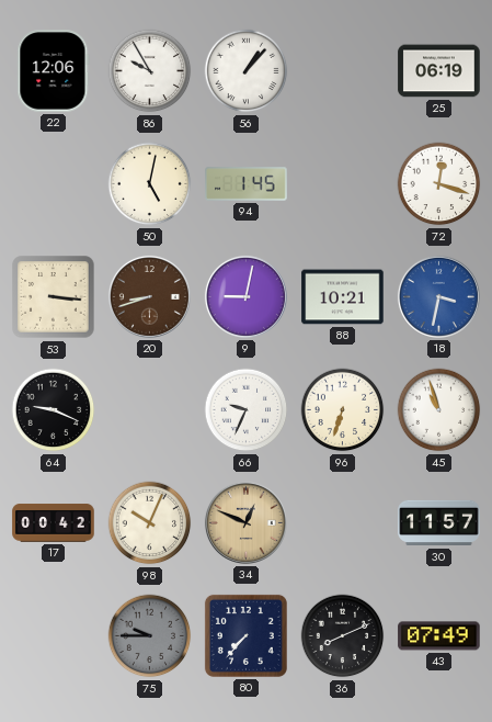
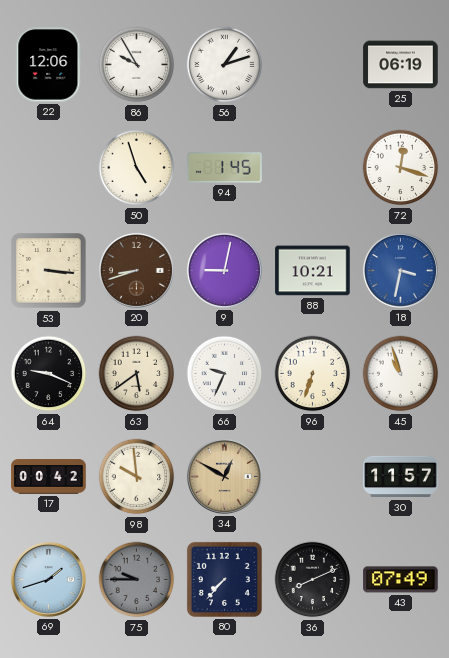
56: 1:07 -> 1:12
50: 5:02 -> 4:57
63: none -> 5:39
98: 10:04 -> 9:59
34: 12:49 -> 12:50
69: none -> 1:42
